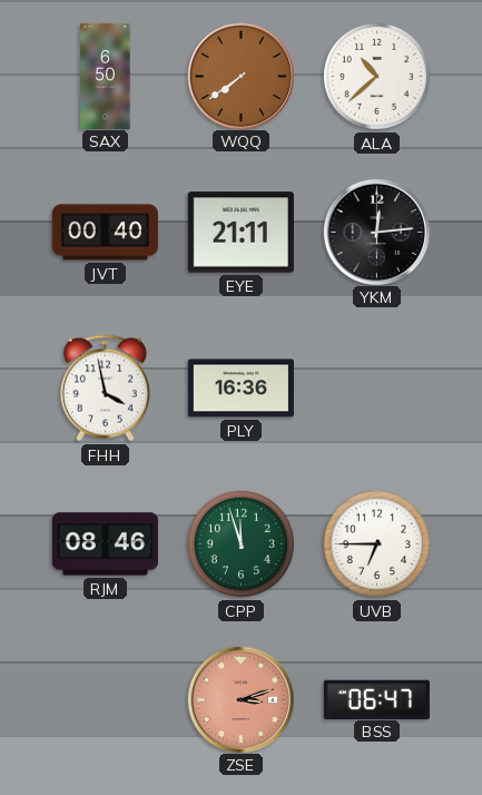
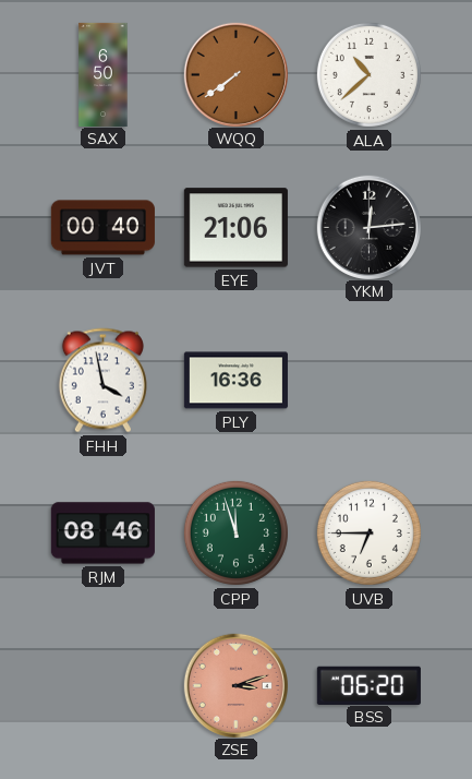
EYE: 21:11 -> 21:06
BSS: 06:47 -> 06:20
